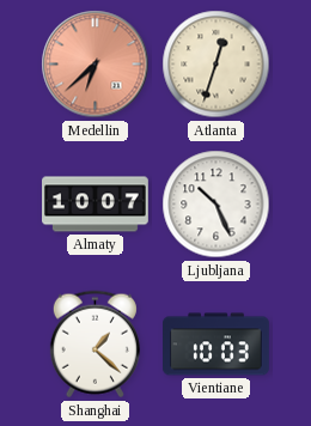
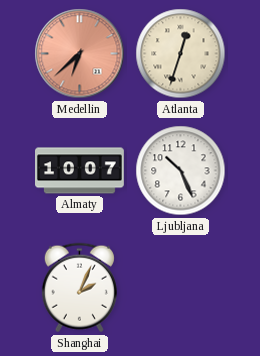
Shanghai: 1:22 -> 2:04
Vientiane: 10:03 -> none
